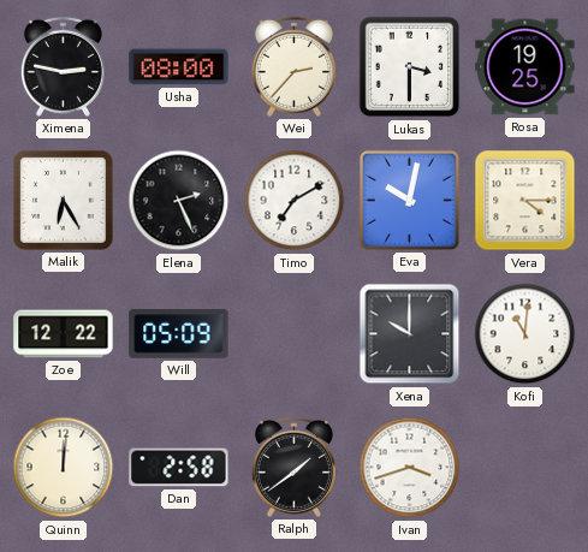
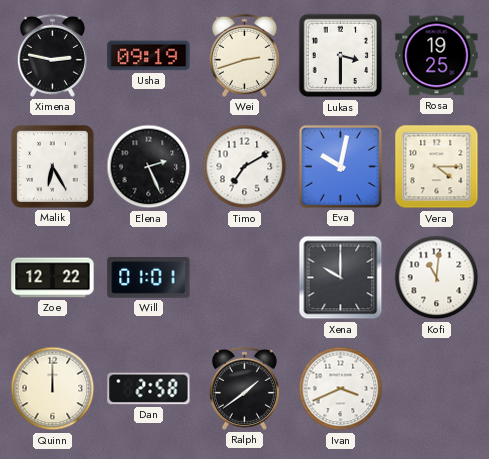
Usha: 08:00 -> 09:19
Wei: 2:37 -> 2:42
Will: 05:09 -> 01:01
Quinn: 12:01 -> 12:00
Ivan: 3:42 -> 3:41
